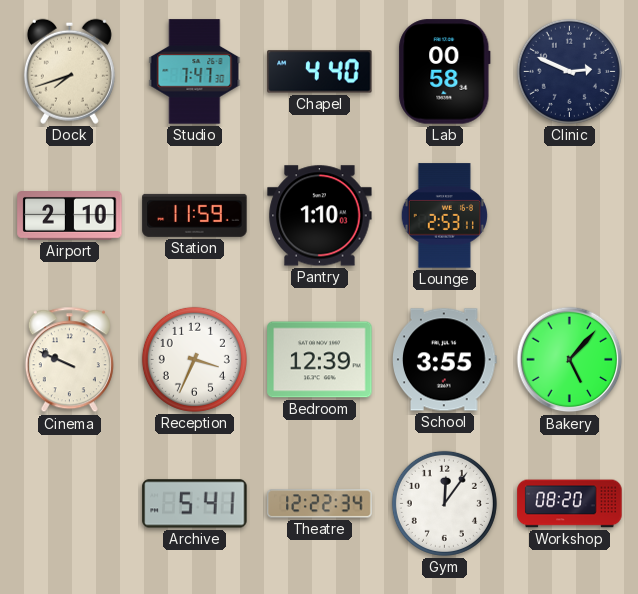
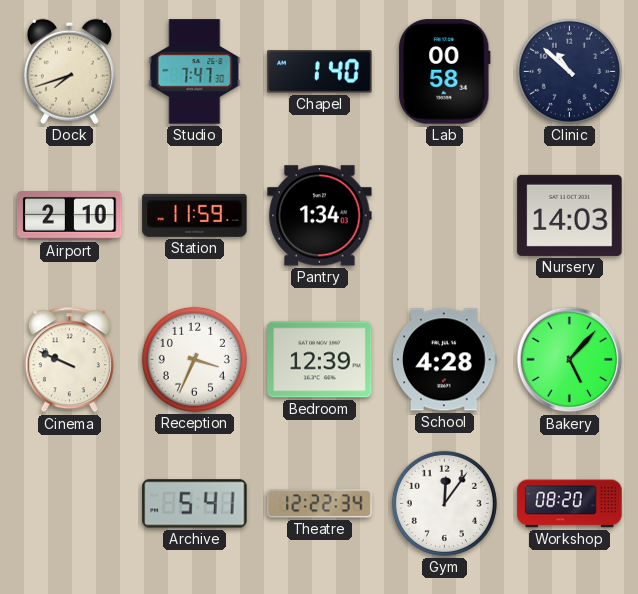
Chapel: 4:40 -> 1:40
Clinic: 2:49 -> 10:52
Pantry: 1:10 -> 1:34
Lounge: 2:53 -> none
Nursery: none -> 14:03
School: 3:55 -> 4:28
